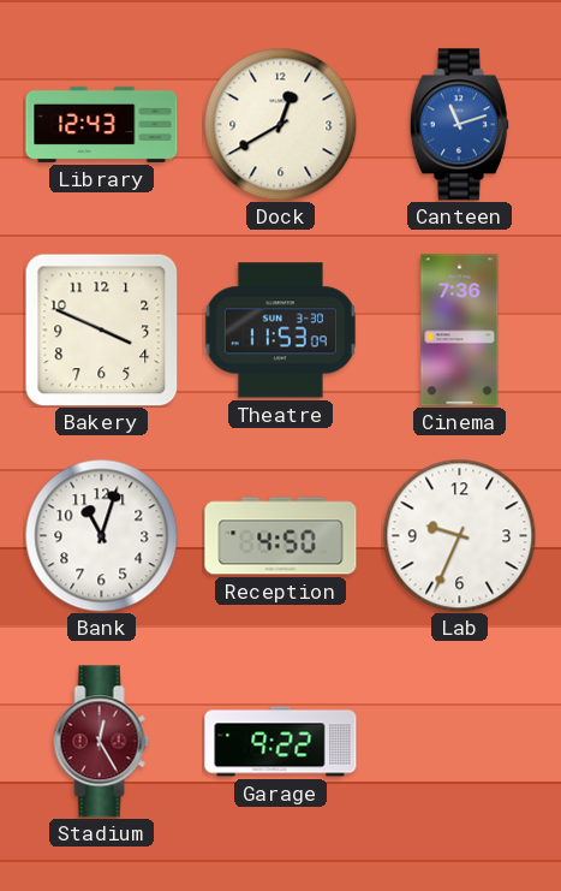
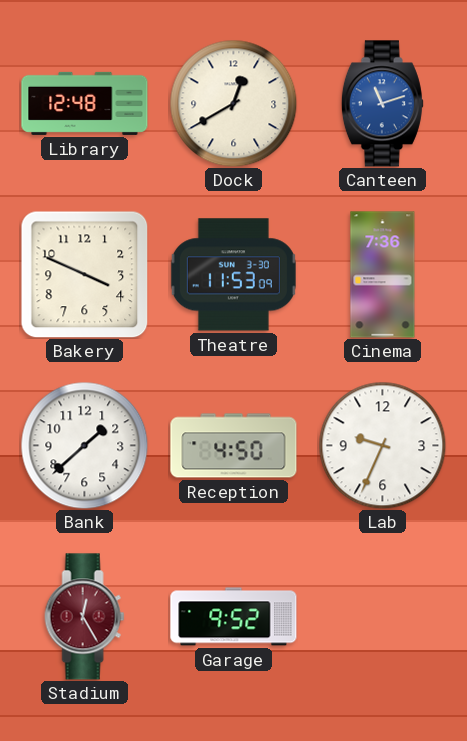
Library: 12:43 -> 12:48
Bank: 11:03 -> 1:38
Garage: 9:22 -> 9:52
